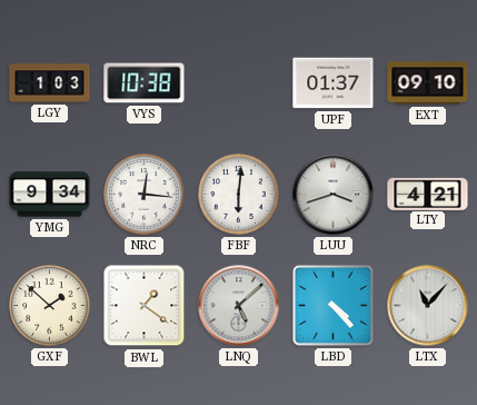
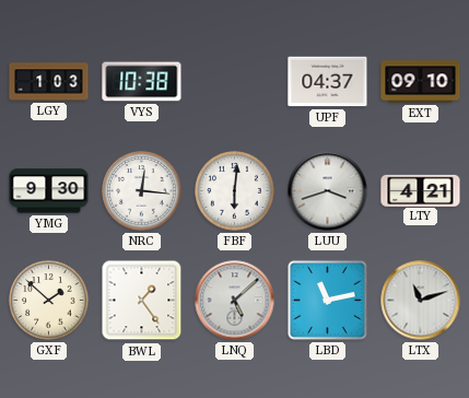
UPF: 01:37 -> 04:37
YMG: 9:34 -> 9:30
BWL: 1:21 -> 1:24
LBD: 4:23 -> 11:13
LTX: 11:07 -> 11:12
